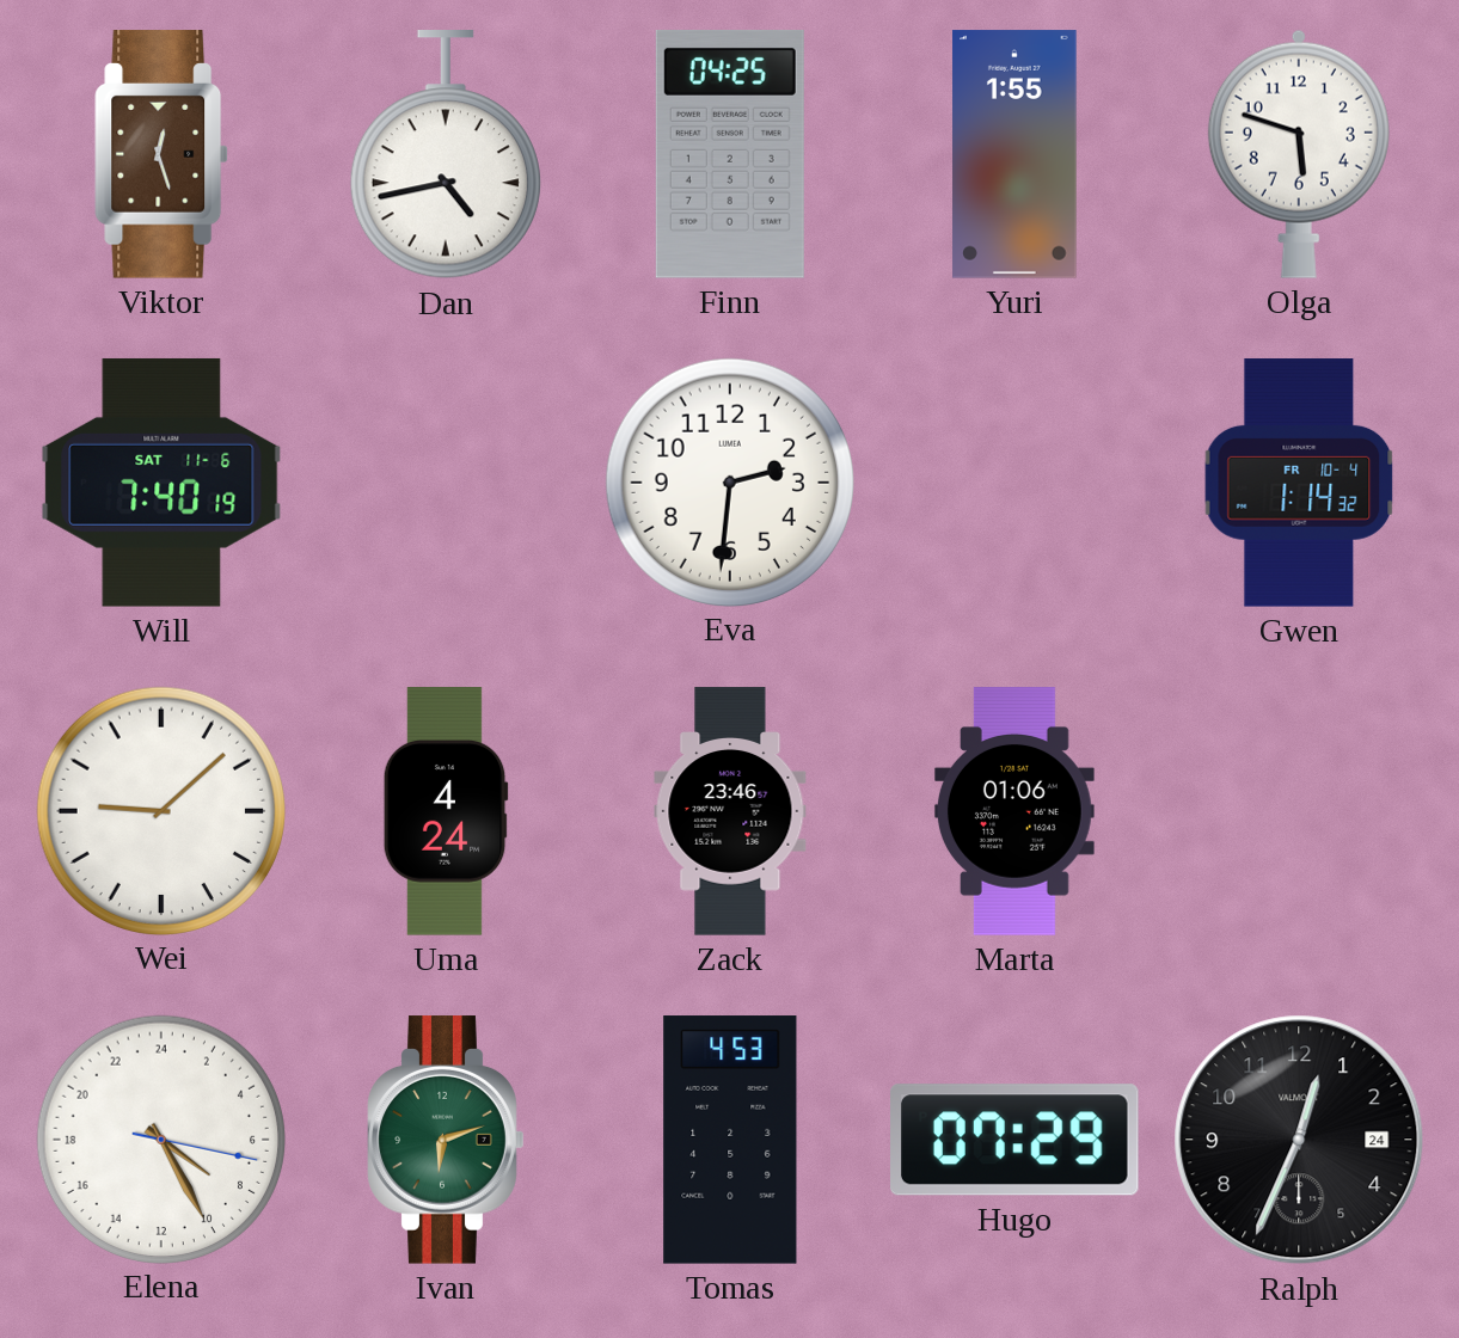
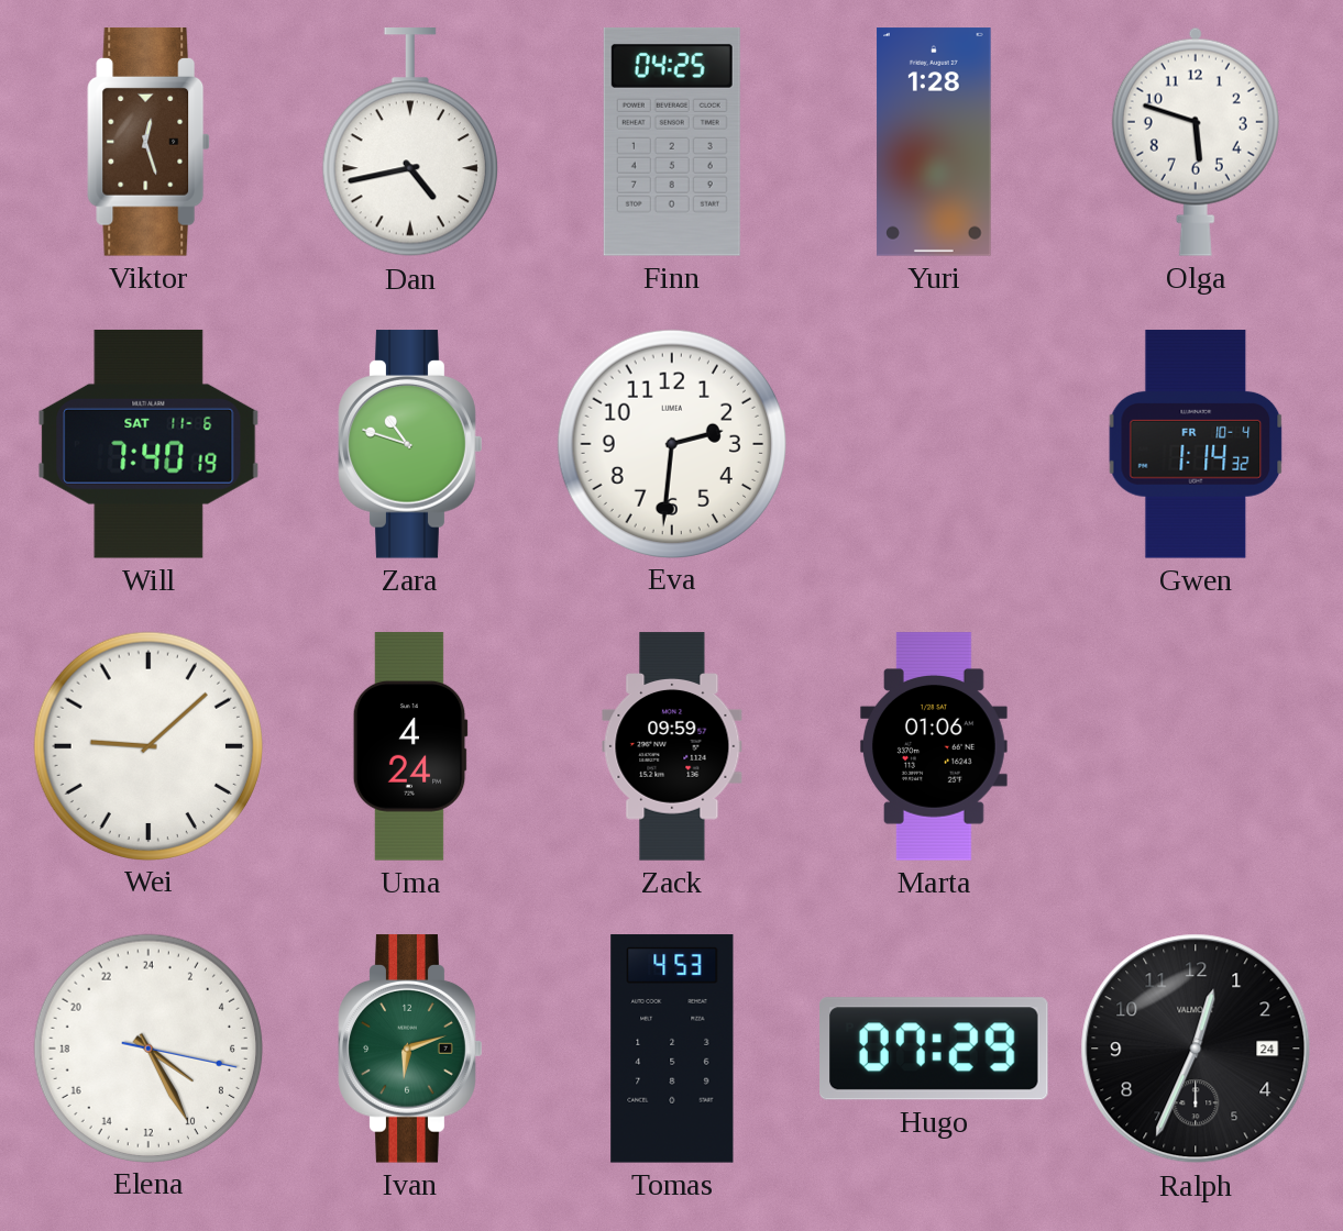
Yuri: 1:55 -> 1:28
Zara: none -> 10:48
Zack: 23:46 -> 09:59
